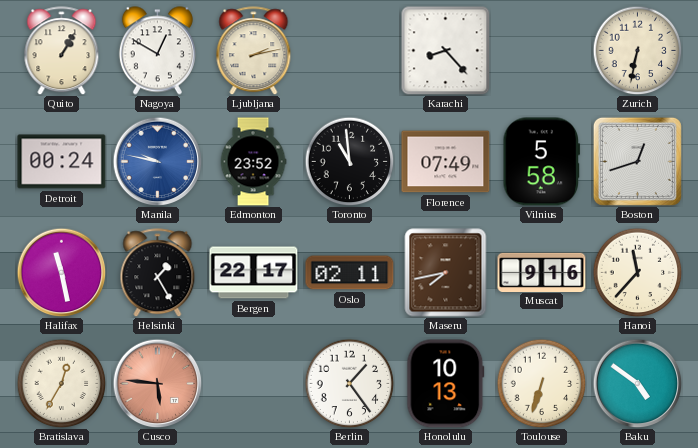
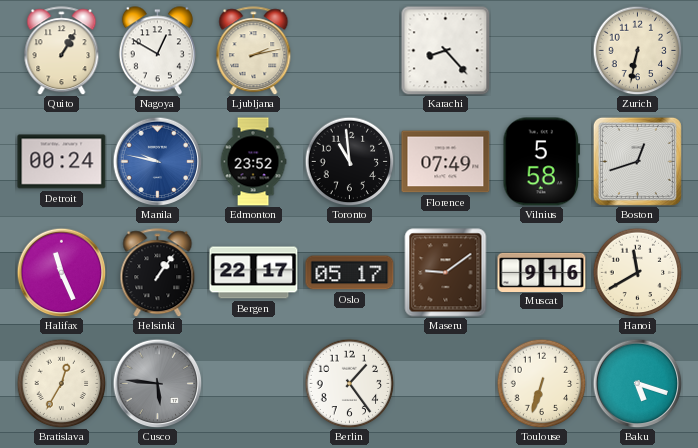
Halifax: 11:28 -> 11:26
Helsinki: 1:25 -> 1:06
Oslo: 02:11 -> 05:17
Maseru: 7:43 -> 9:09
Hanoi: 11:37 -> 11:40
Cusco dial: salmon -> grey
Honolulu: 10:13 -> none
Baku: 4:51 -> 5:18
